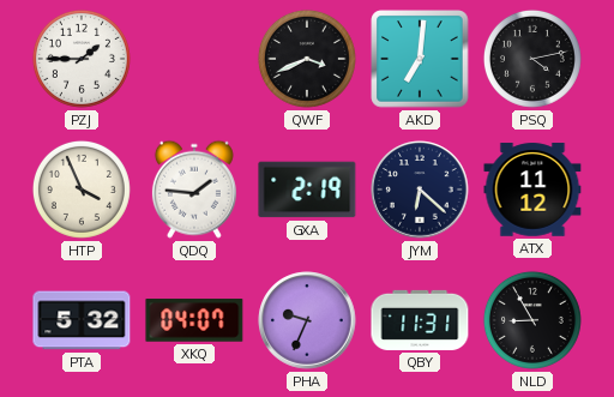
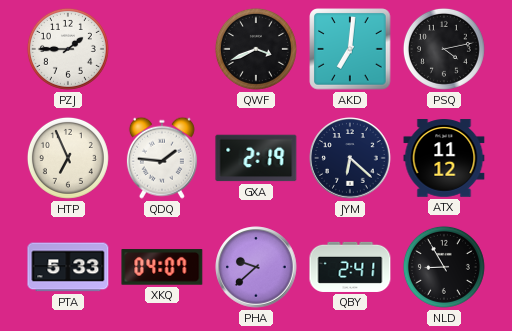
HTP: 3:56 -> 6:56
PTA: 5:32 -> 5:33
PHA: 9:34 -> 9:38
QBY: 11:31 -> 2:41
